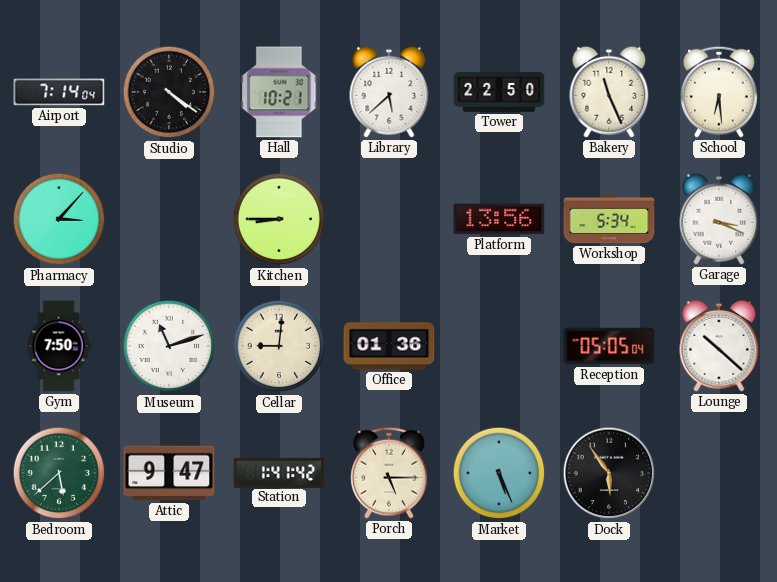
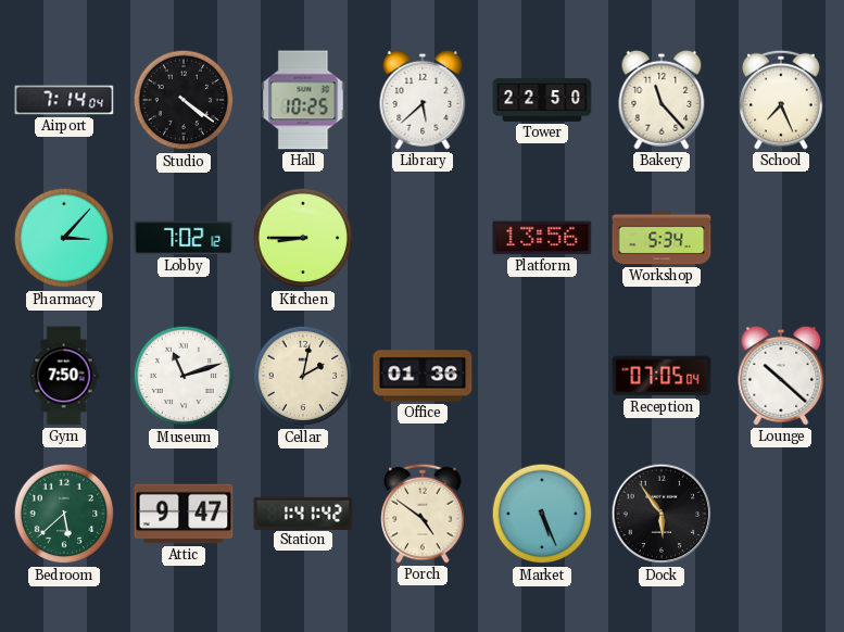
Hall: 10:21 -> 10:25
Bakery: 11:26 -> 11:23
School: 6:29 -> 7:26
Lobby: none -> 7:02
Garage: 3:19 -> none
Cellar: 9:01 -> 2:02
Reception: 05:05 -> 07:05
Porch: 5:15 -> 4:51
